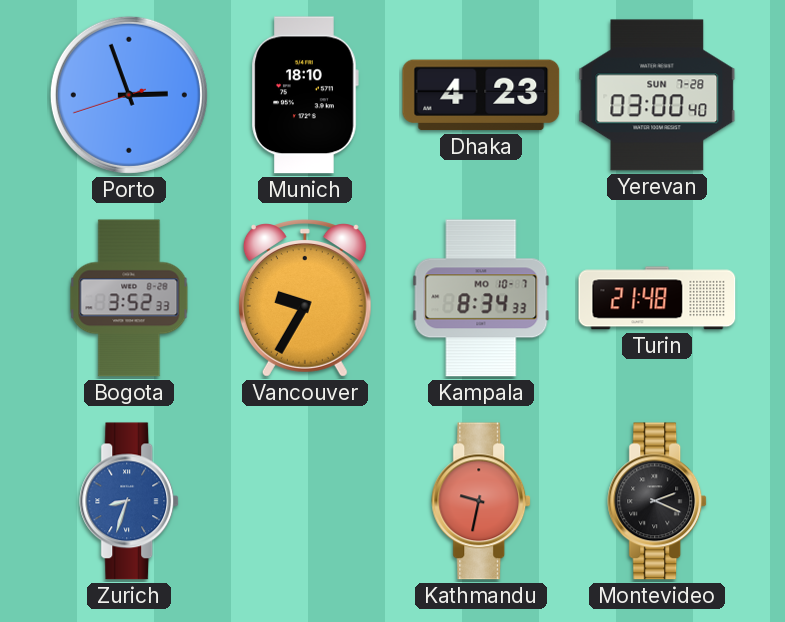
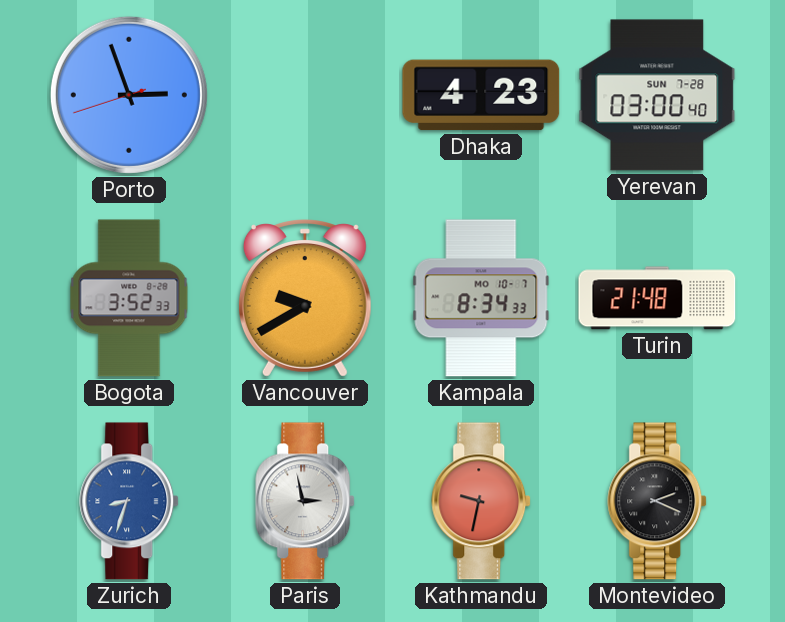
Munich: 18:10 -> none
Vancouver: 9:35 -> 9:40
Paris: none -> 2:58
